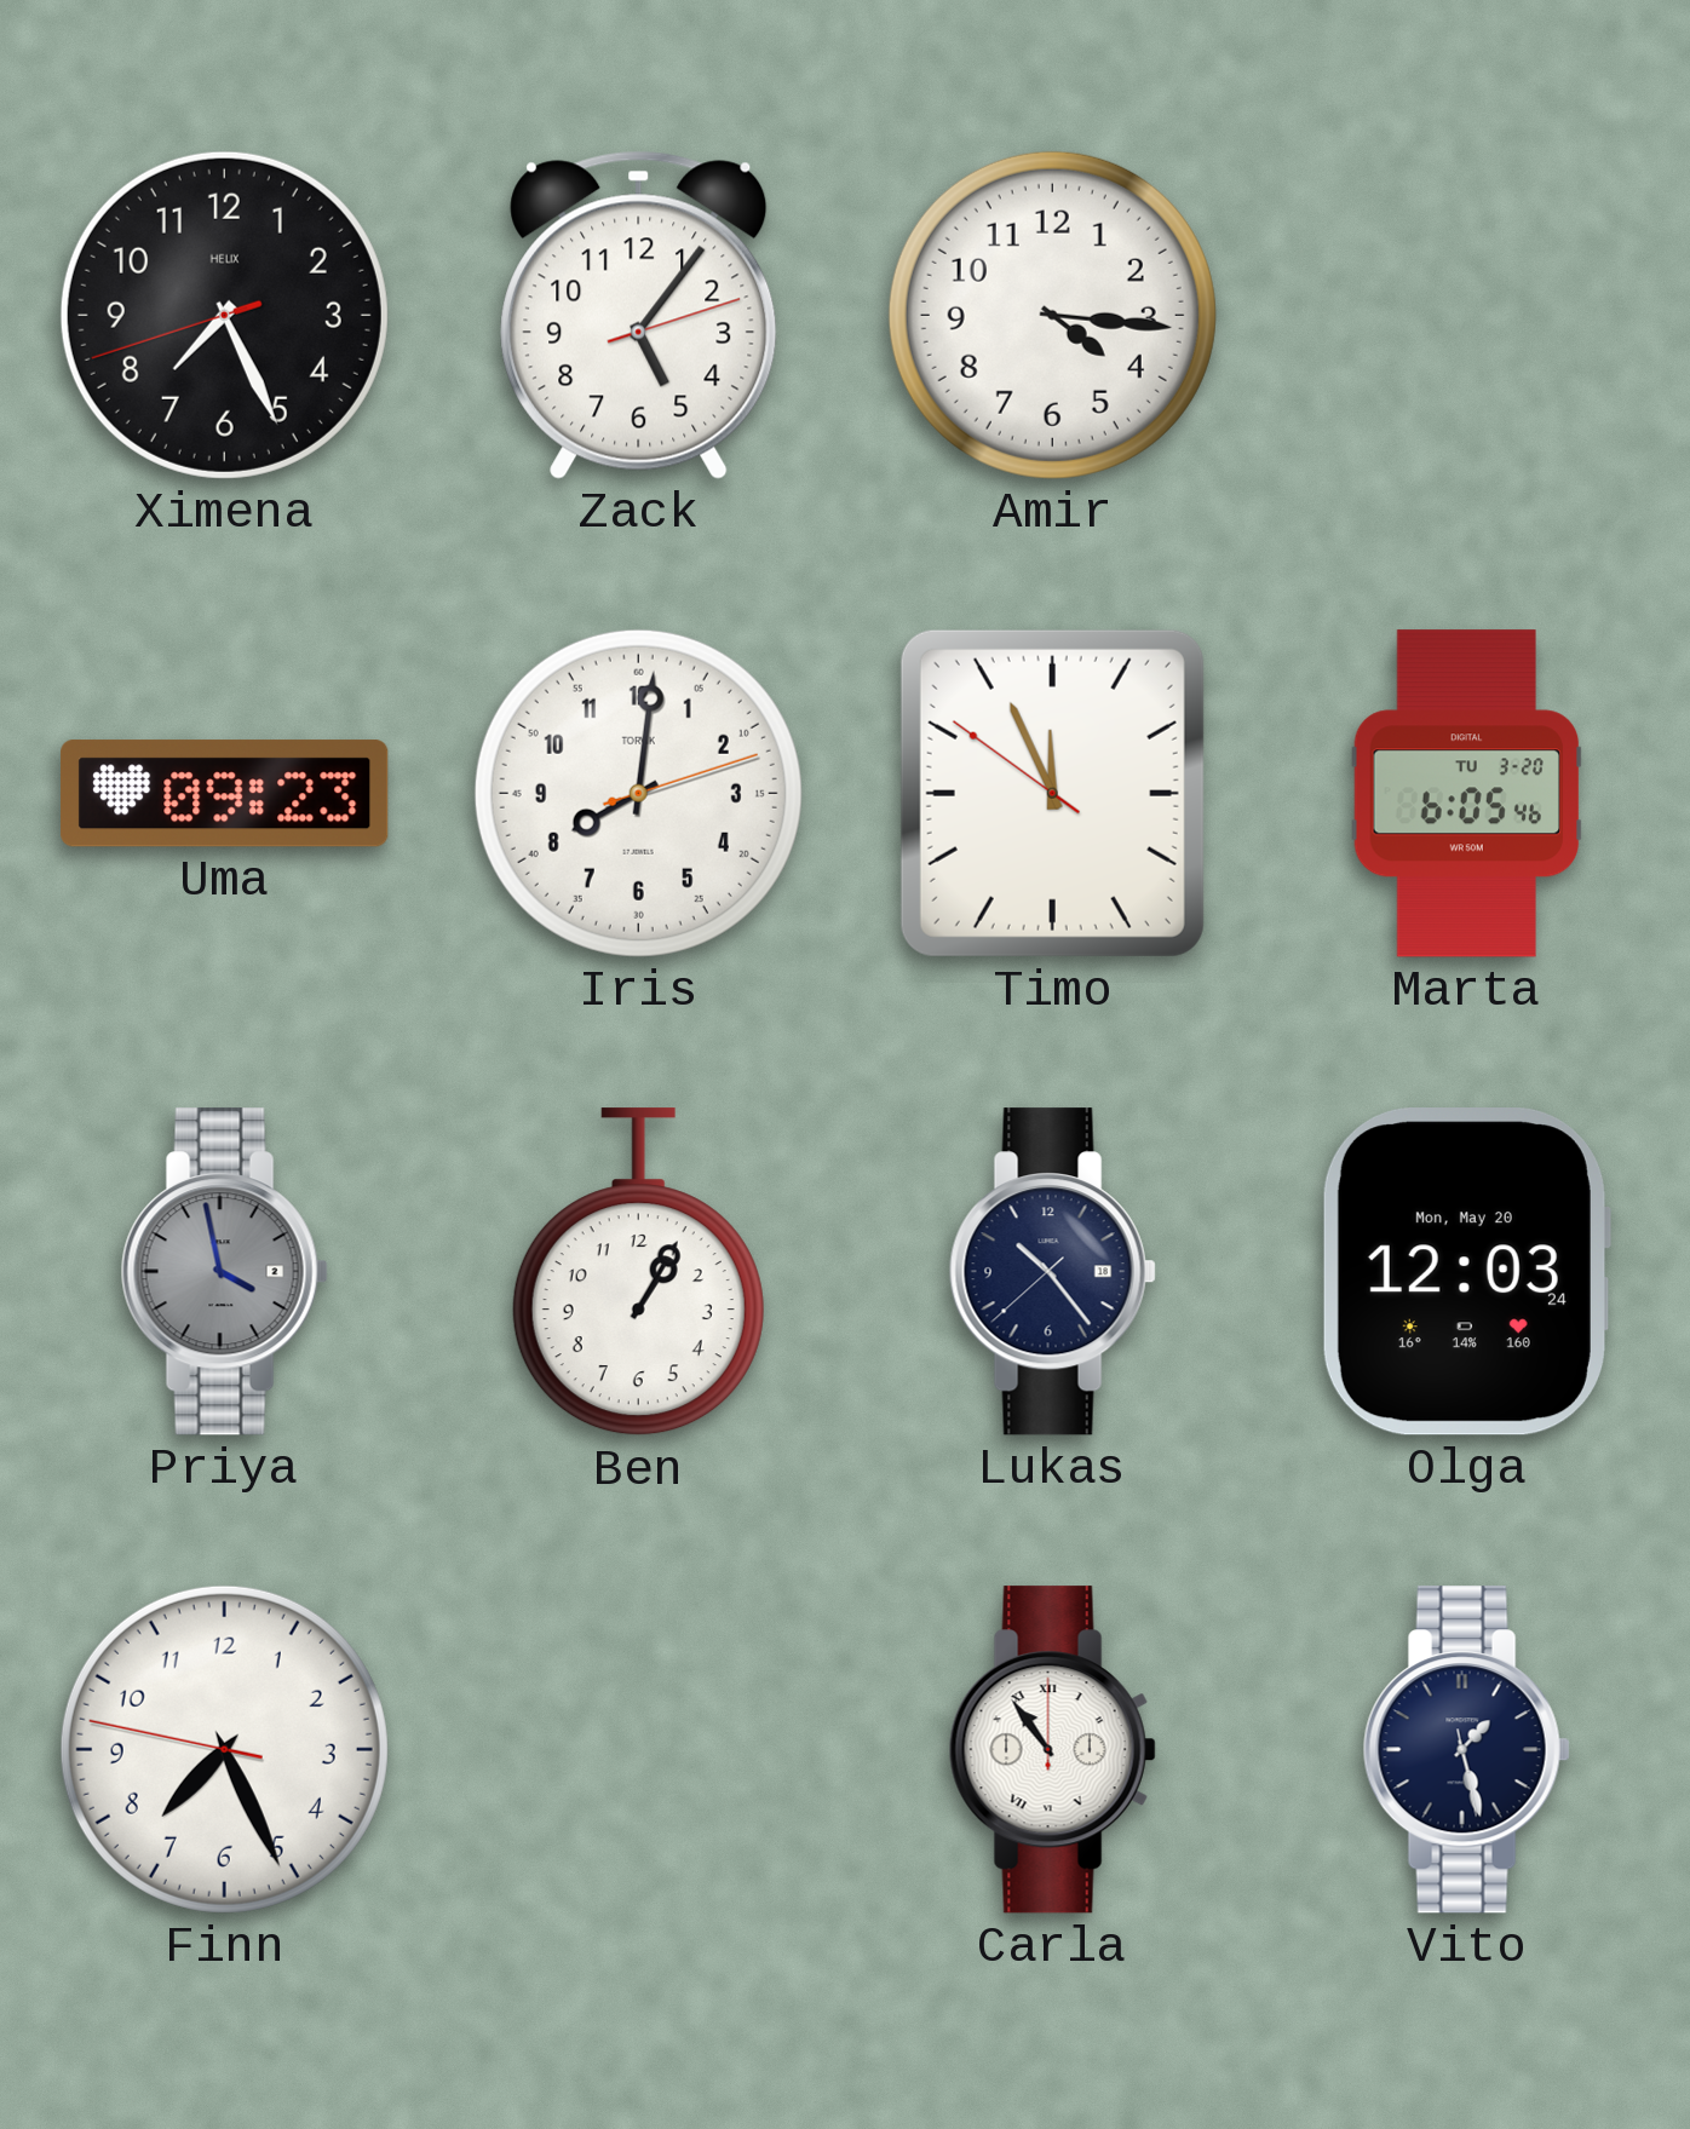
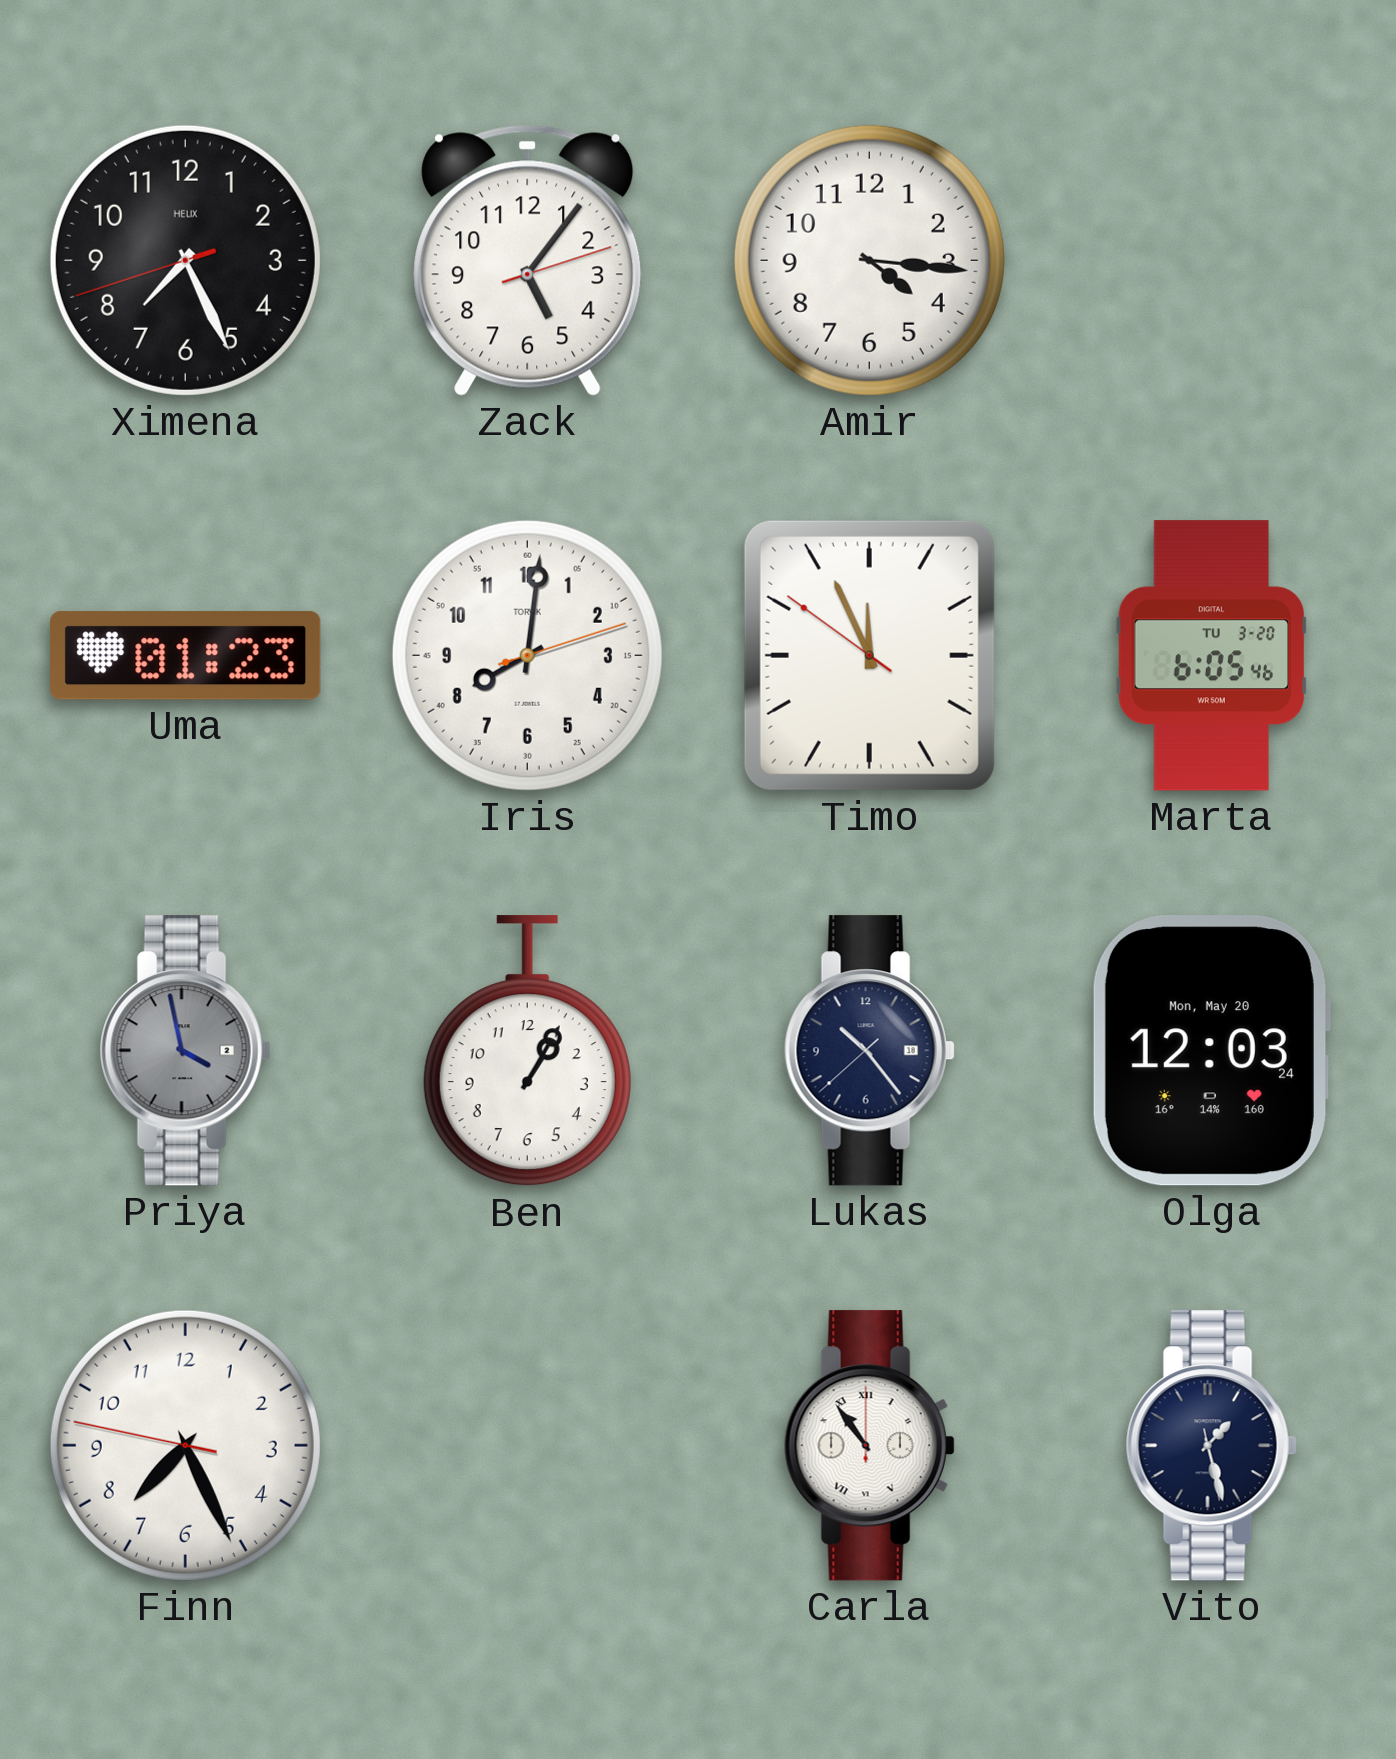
Uma: 09:23 -> 01:23
